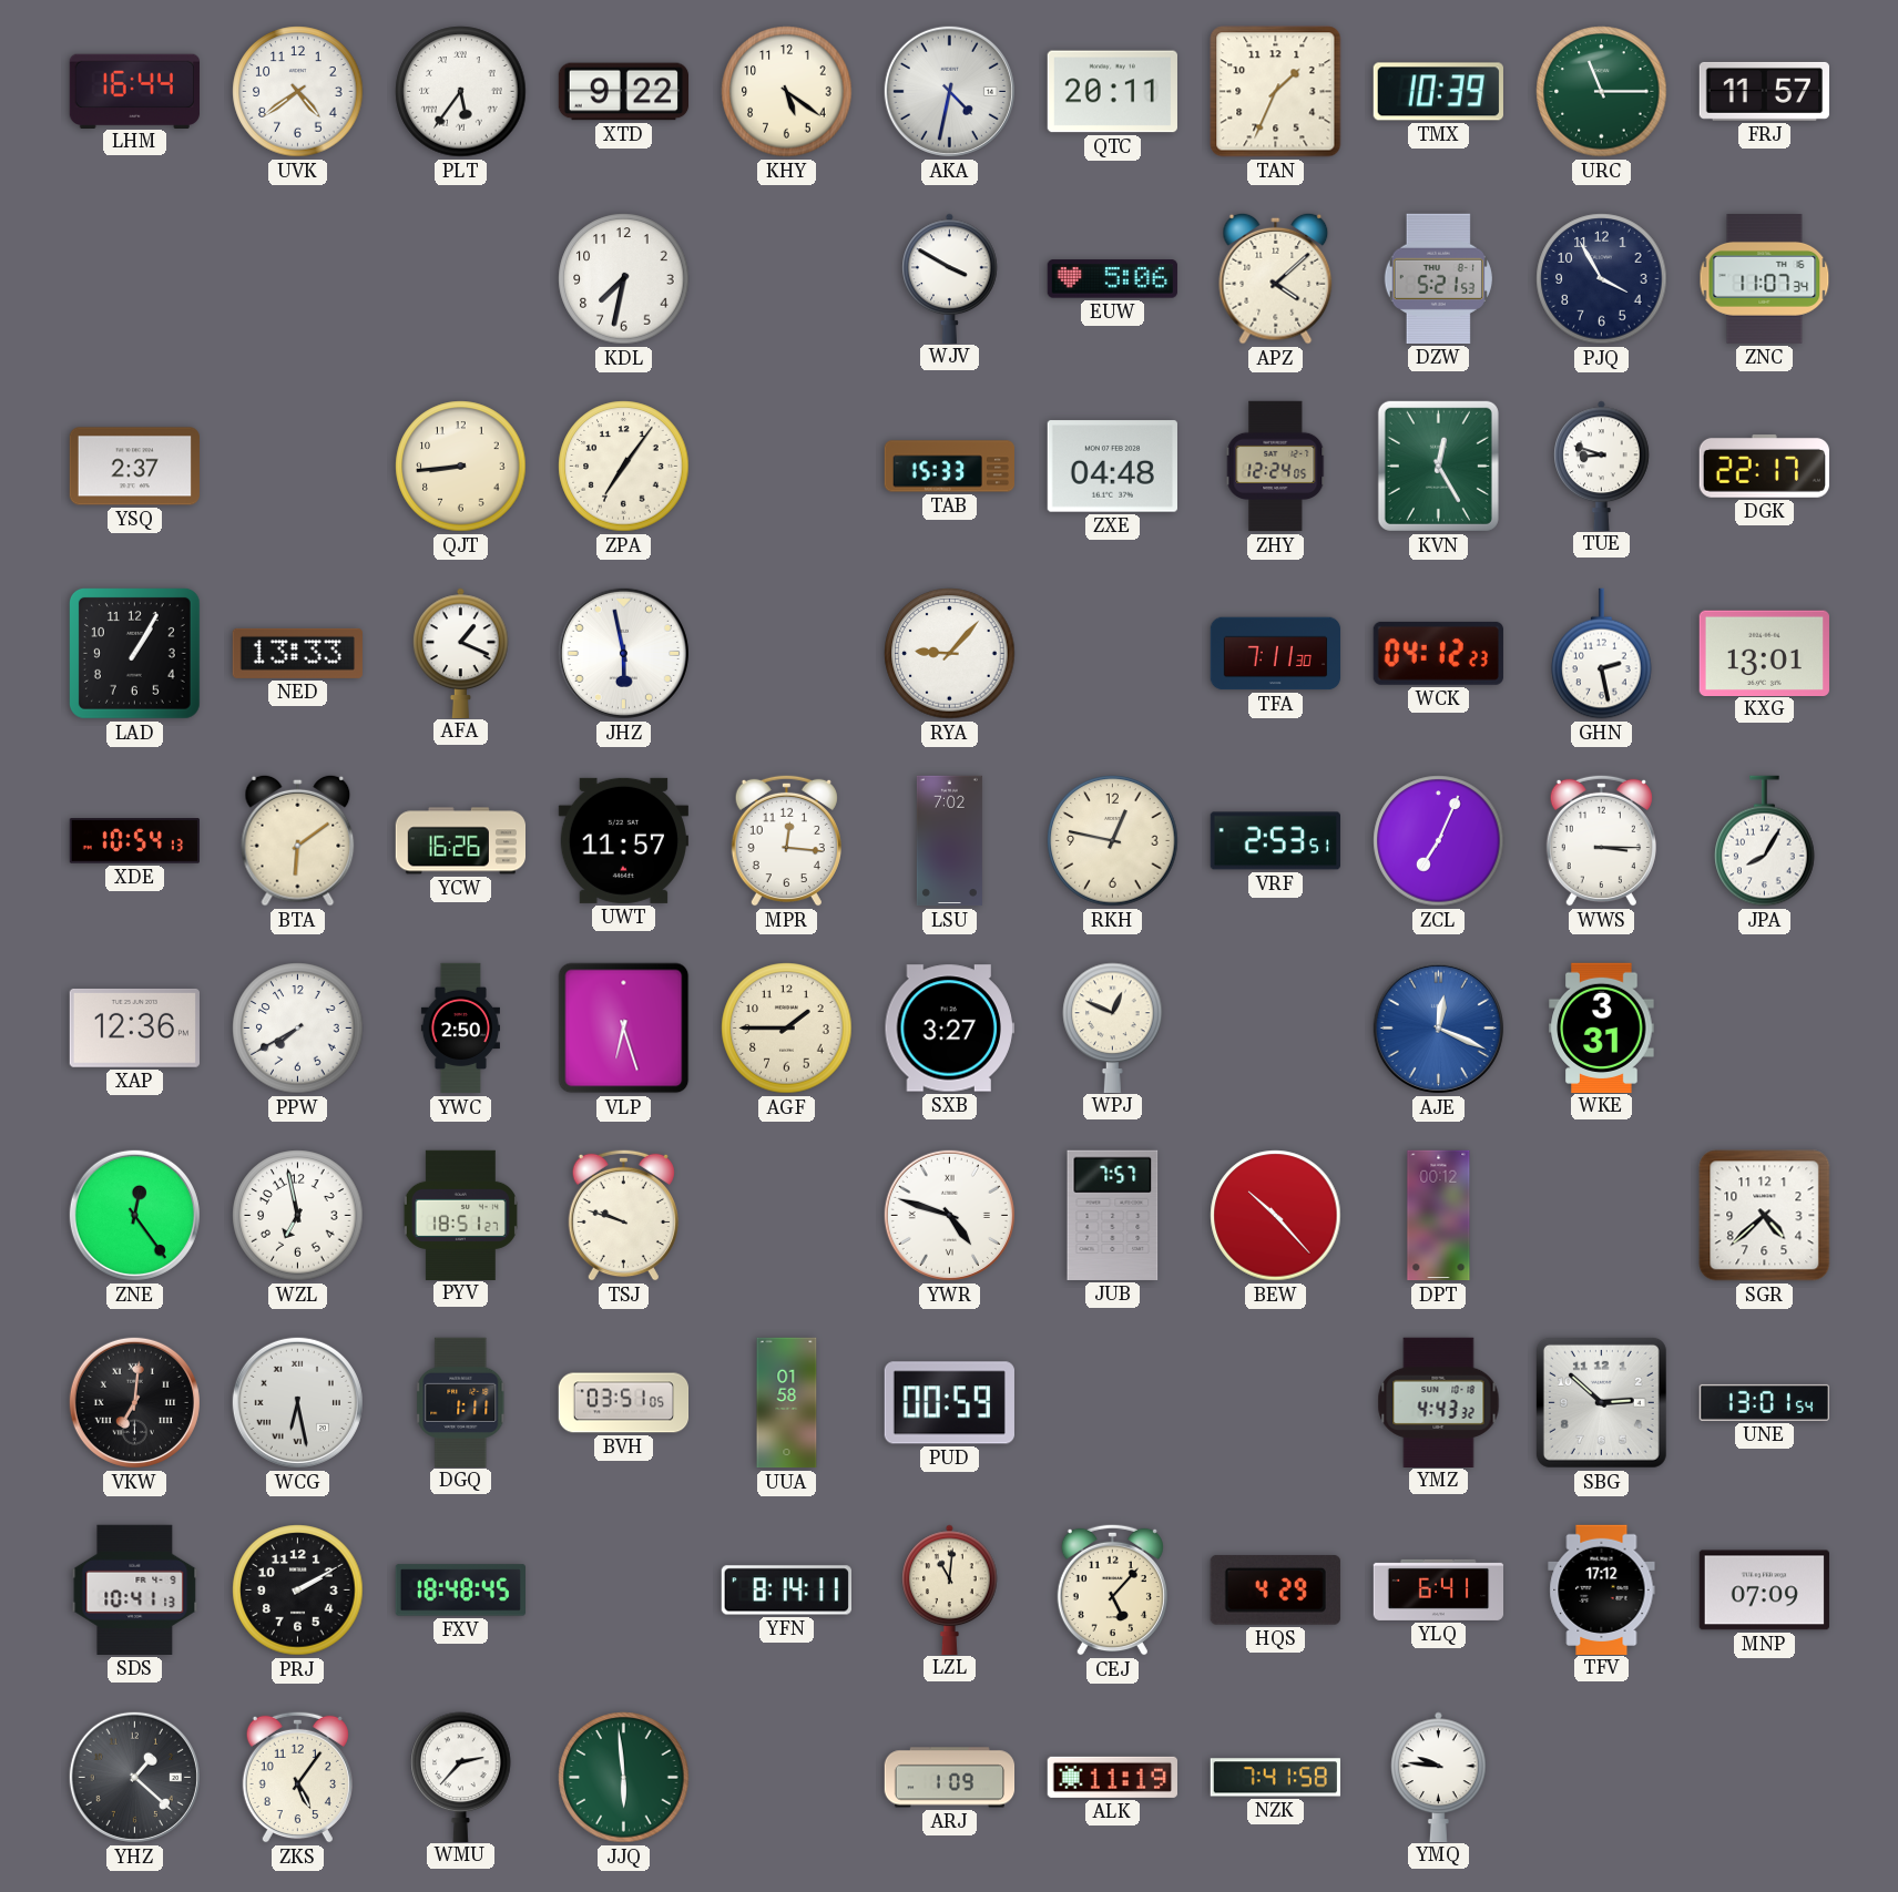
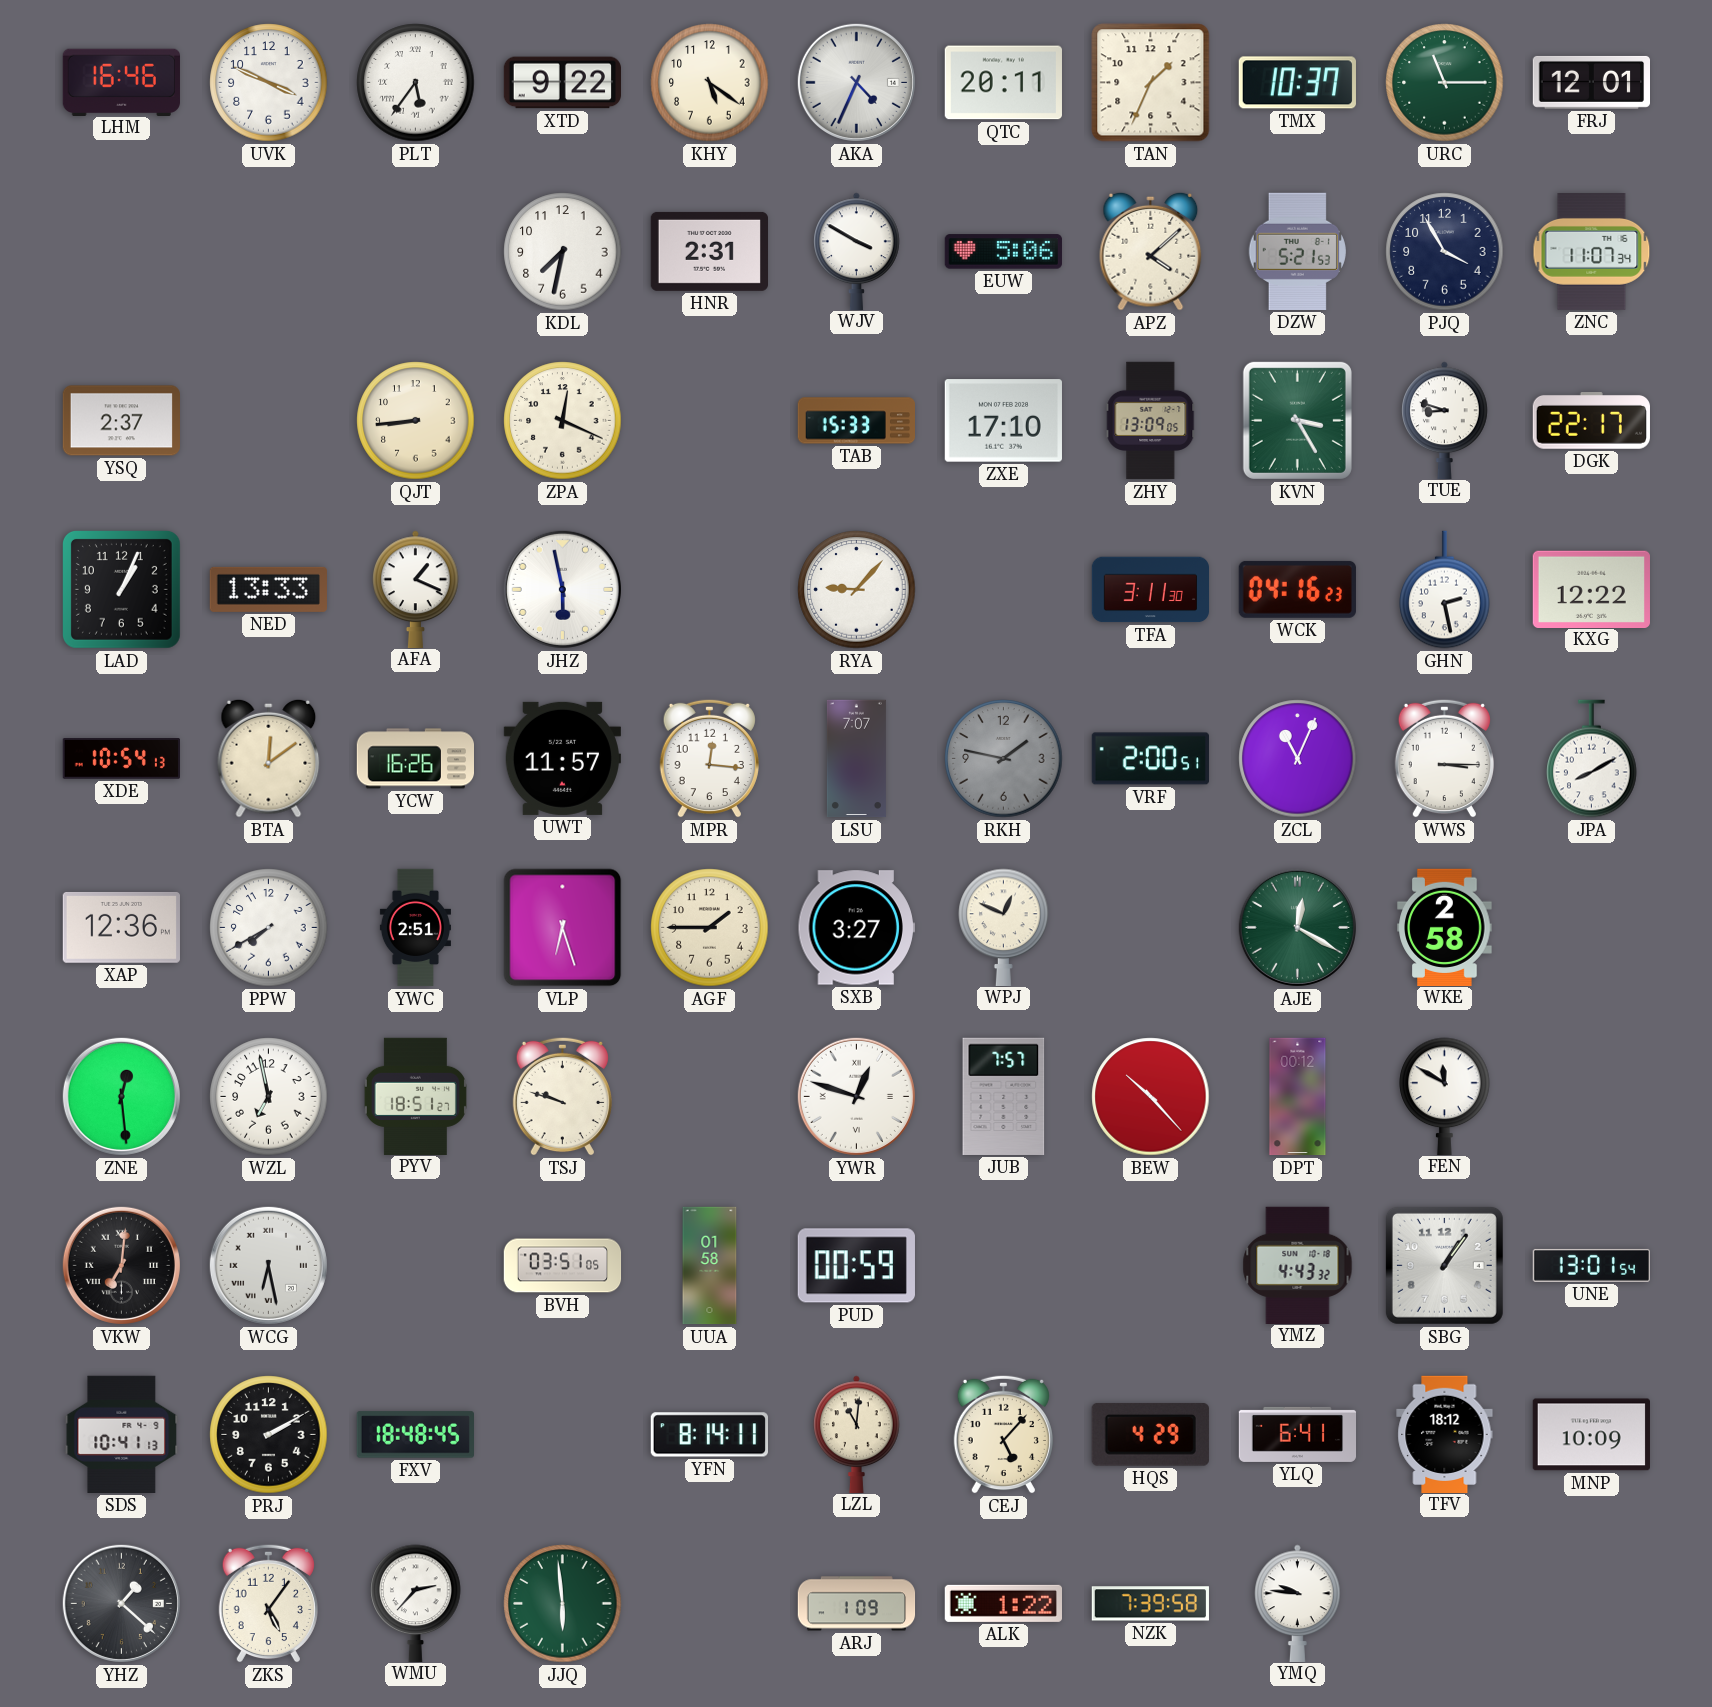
LHM: 16:44 -> 16:46
UVK: 4:39 -> 3:49
AKA: 4:32 -> 4:34
TMX: 10:39 -> 10:37
FRJ: 11:57 -> 12:01
HNR: none -> 2:31
ZPA: 7:06 -> 12:19
ZXE: 04:48 -> 17:10
ZHY: 12:24 -> 13:09
KVN: 12:25 -> 3:25
LAD: 1:05 -> 1:04
TFA: 7:11 -> 3:11
WCK: 04:12 -> 04:16
KXG: 13:01 -> 12:22
BTA: 6:09 -> 12:09
LSU: 7:02 -> 7:07
RKH: 12:47 -> 1:47
RKH dial: cream -> grey
VRF: 2:53 -> 2:00
ZCL: 7:04 -> 11:04
JPA: 8:05 -> 8:10
YWC: 2:50 -> 2:51
AJE: 12:19 -> 12:20
AJE dial: blue -> green
WKE: 3:31 -> 2:58
ZNE: 12:24 -> 12:29
YWR: 4:48 -> 12:48
FEN: none -> 11:50
SGR: 4:38 -> none
DGQ: 1:11 -> none
SBG: 2:52 -> 1:06
TFV: 17:12 -> 18:12
MNP: 07:09 -> 10:09
ALK: 11:19 -> 1:22
NZK: 7:41 -> 7:39
